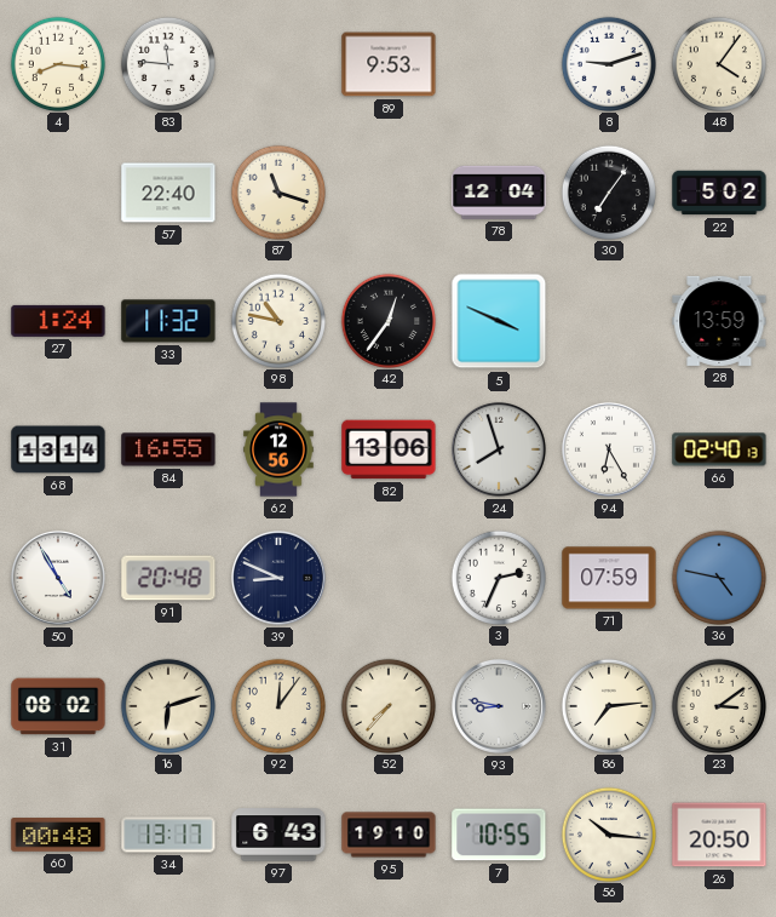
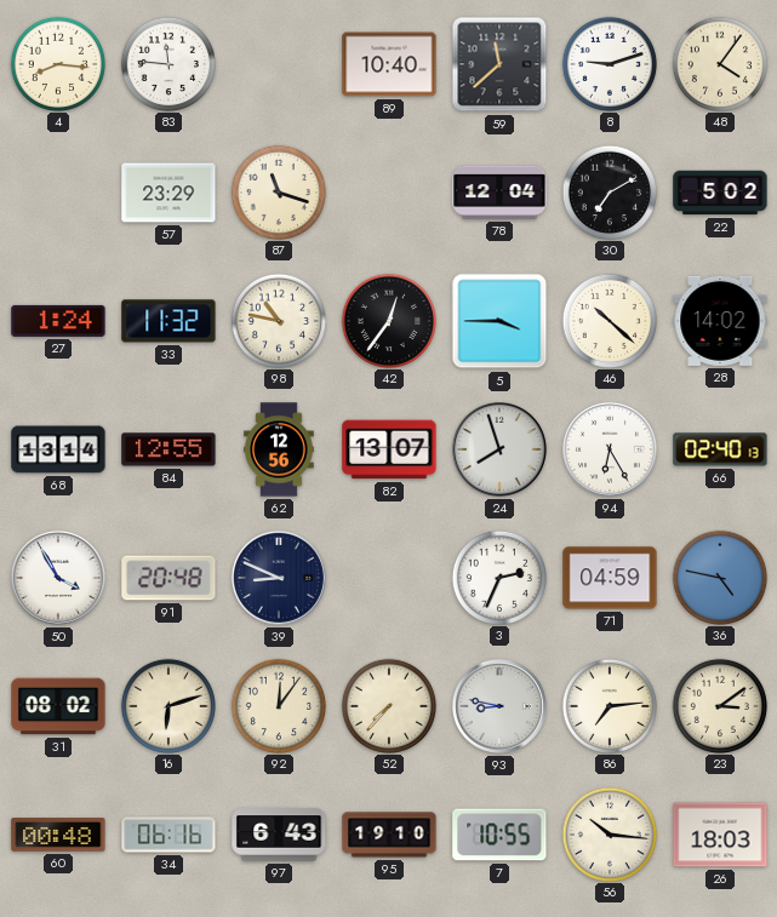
89: 9:53 -> 10:40
59: none -> 11:38
57: 22:40 -> 23:29
30: 7:06 -> 7:10
5: 3:49 -> 3:45
46: none -> 10:22
28: 13:59 -> 14:02
84: 16:55 -> 12:55
82: 13:06 -> 13:07
50: 4:55 -> 3:55
71: 07:59 -> 04:59
34: 13:17 -> 06:16
26: 20:50 -> 18:03
